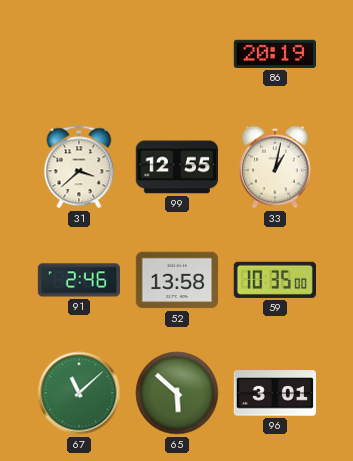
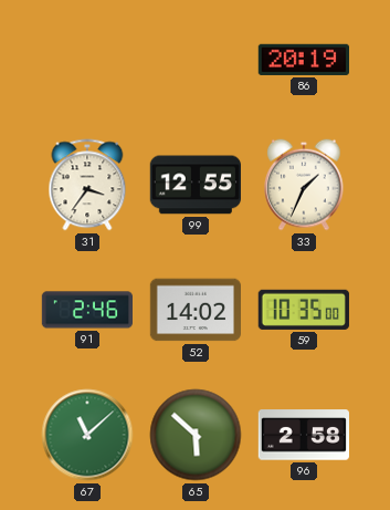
31: 3:38 -> 3:36
33: 1:02 -> 1:34
52: 13:58 -> 14:02
96: 3:01 -> 2:58
